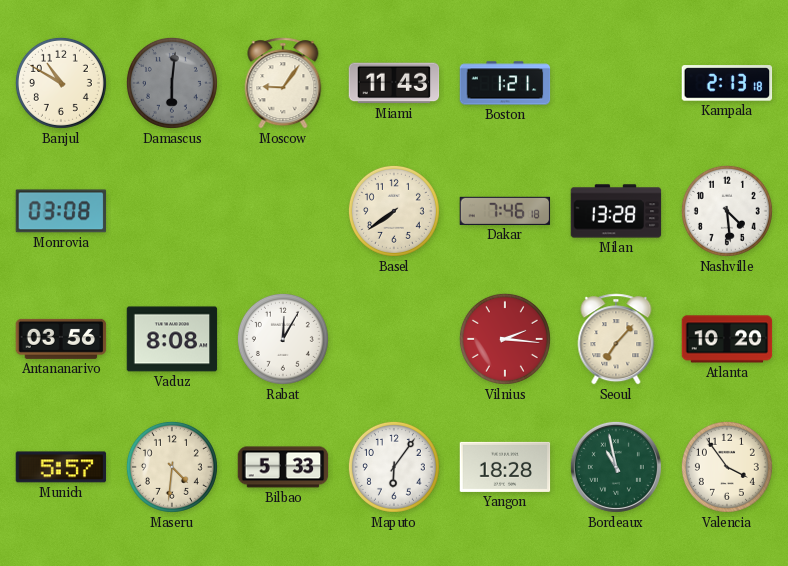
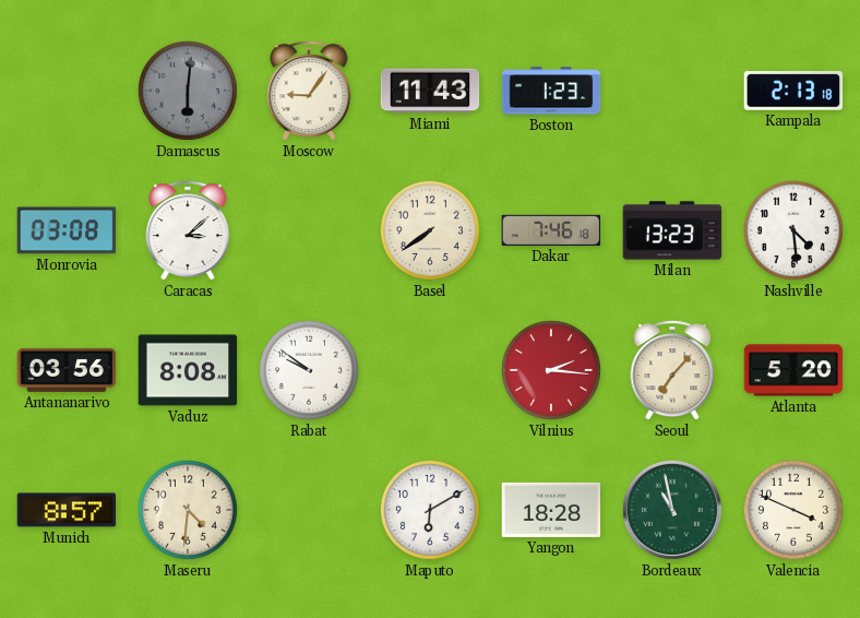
Banjul: 10:50 -> none
Boston: 1:21 -> 1:23
Caracas: none -> 3:08
Milan: 13:28 -> 13:23
Rabat: 12:05 -> 9:51
Atlanta: 10:20 -> 5:20
Munich: 5:57 -> 8:57
Bilbao: 5:33 -> none
Maputo: 6:06 -> 6:10
Valencia: 3:54 -> 3:49
